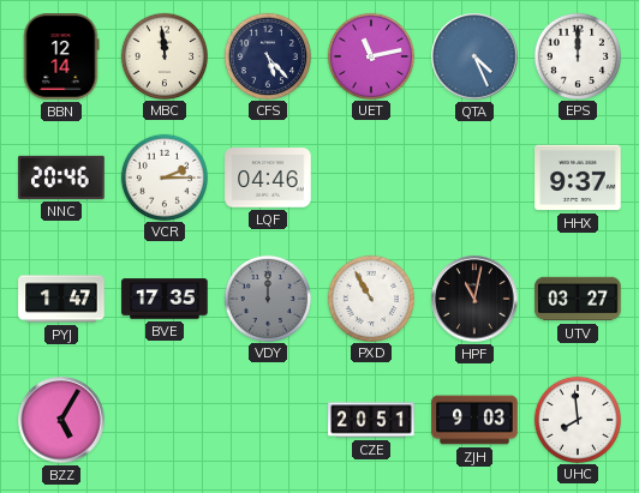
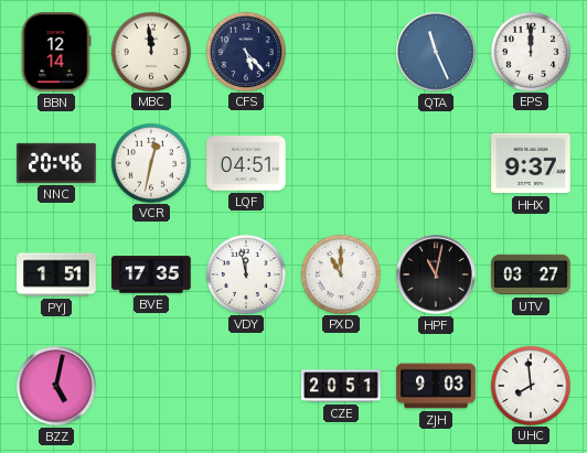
UET: 11:13 -> none
QTA: 4:26 -> 11:26
VCR: 2:15 -> 12:32
LQF: 04:46 -> 04:51
PYJ: 1:47 -> 1:51
VDY: 12:00 -> 11:58
VDY dial: grey -> white
PXD: 10:55 -> 11:00
BZZ: 5:05 -> 5:02
